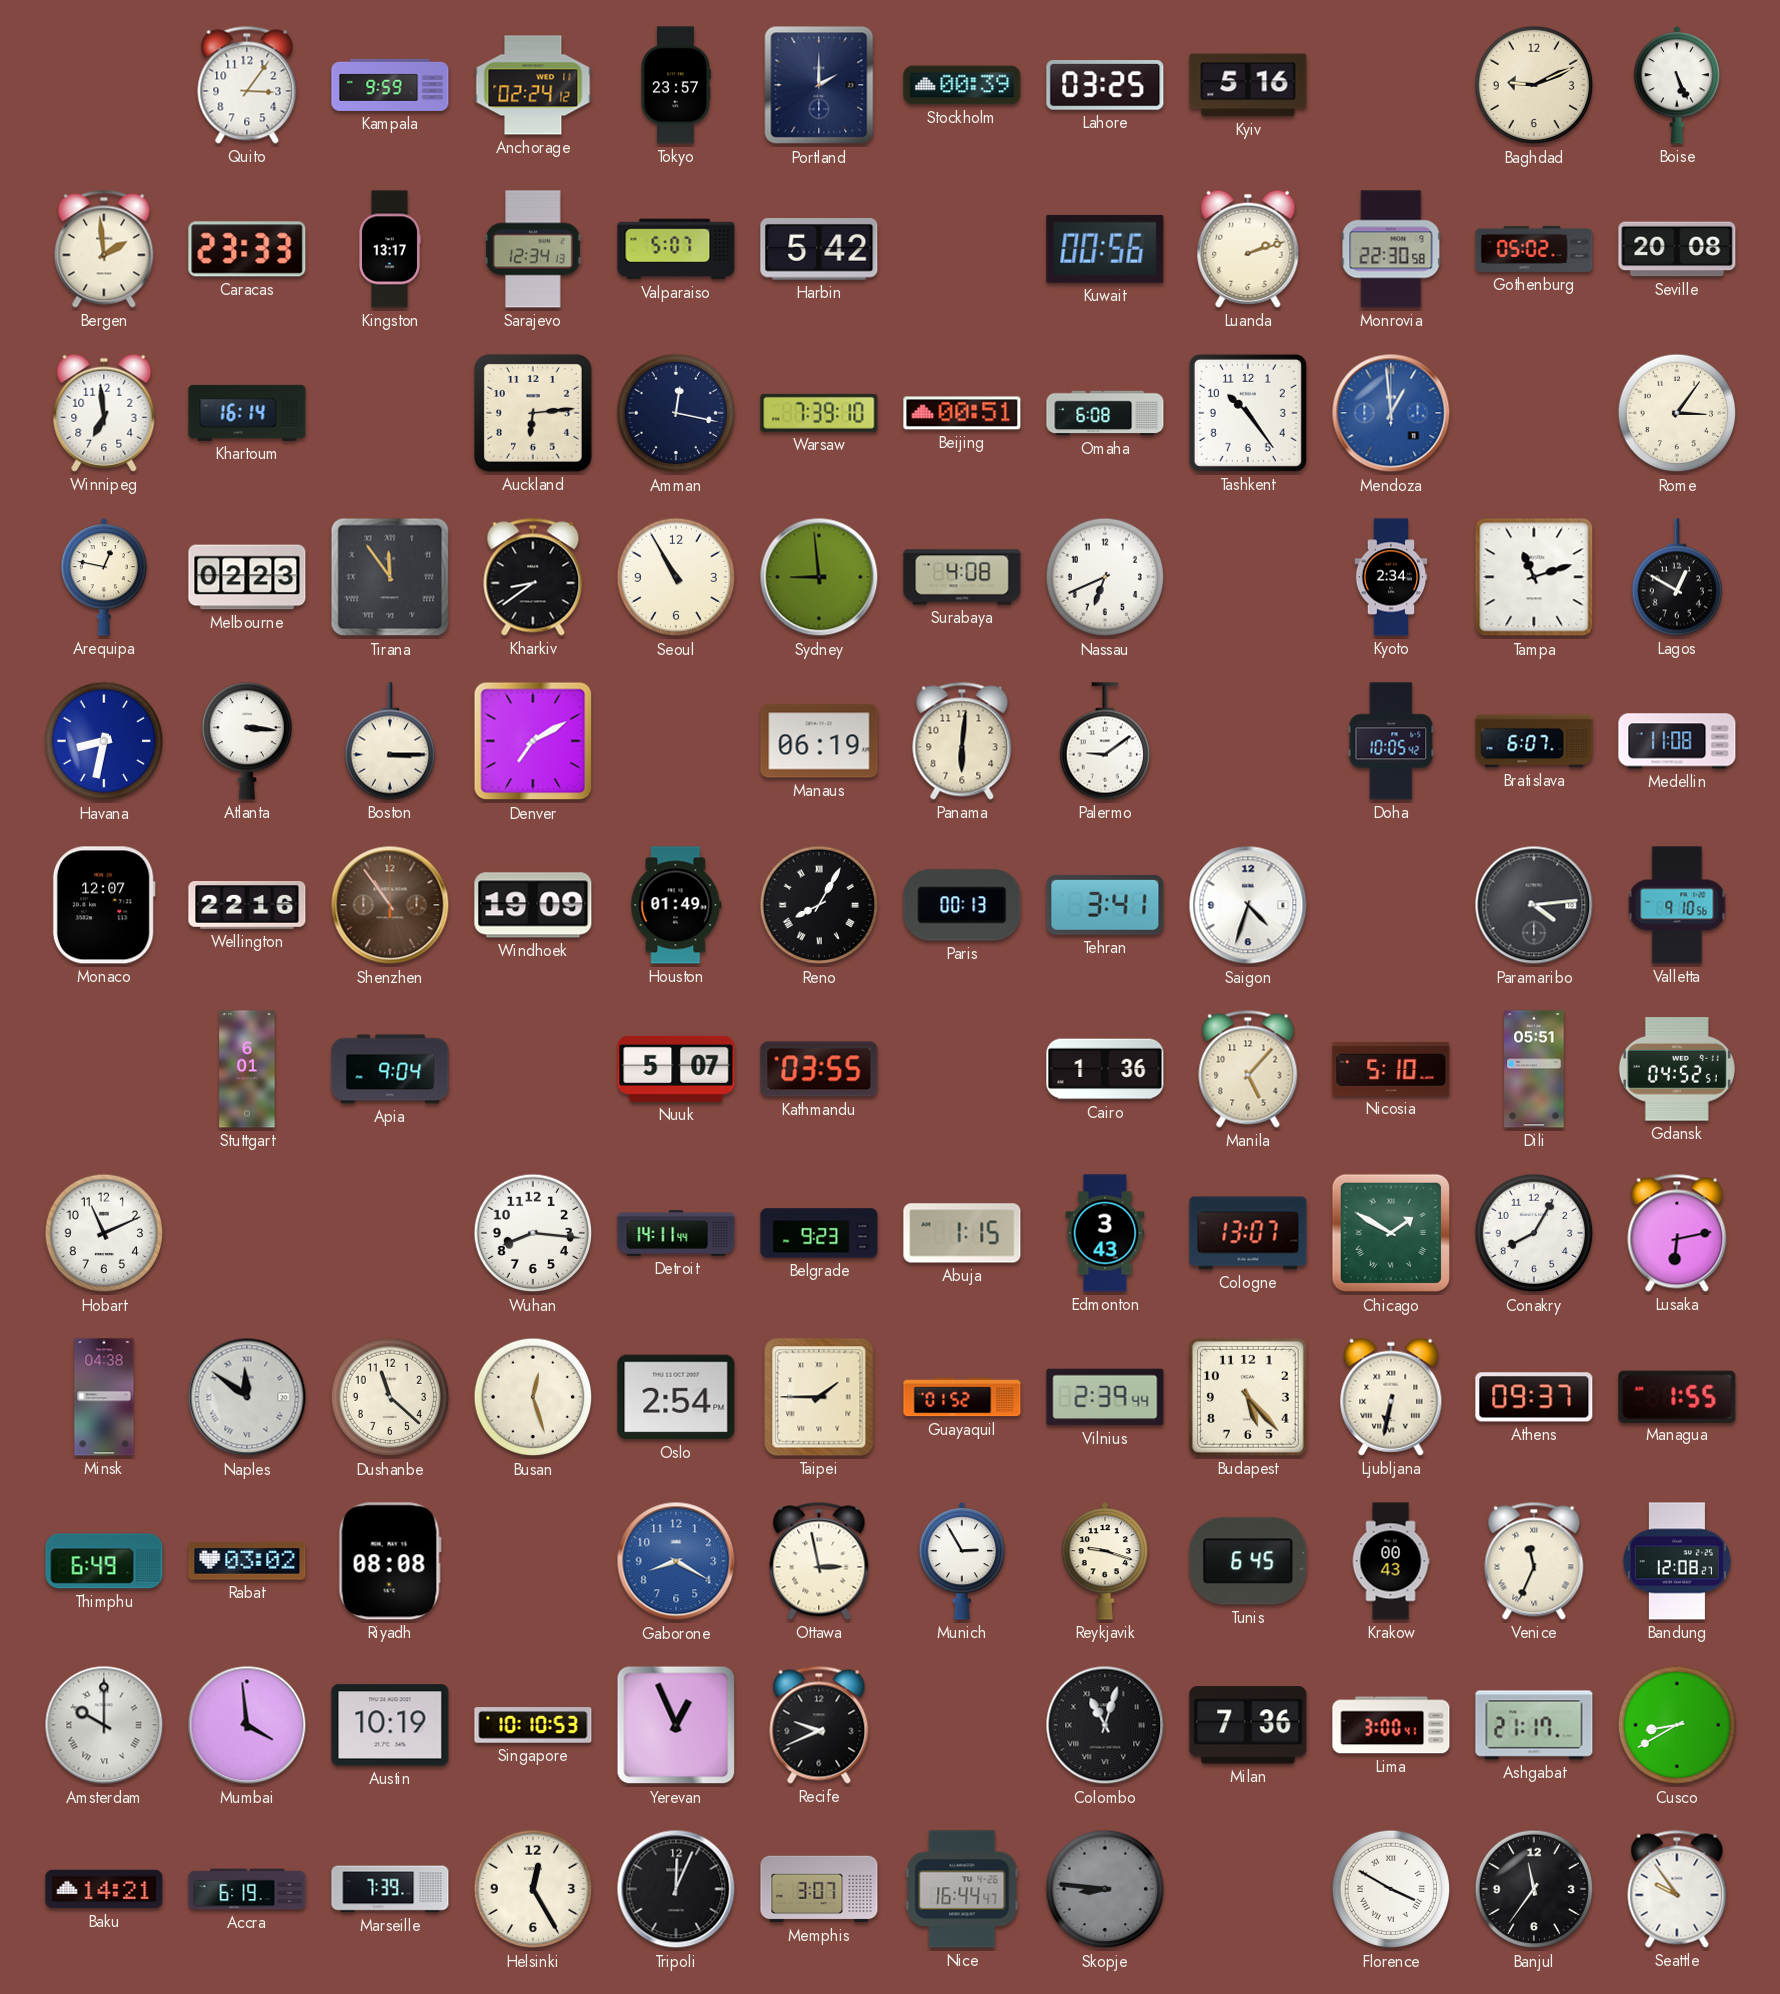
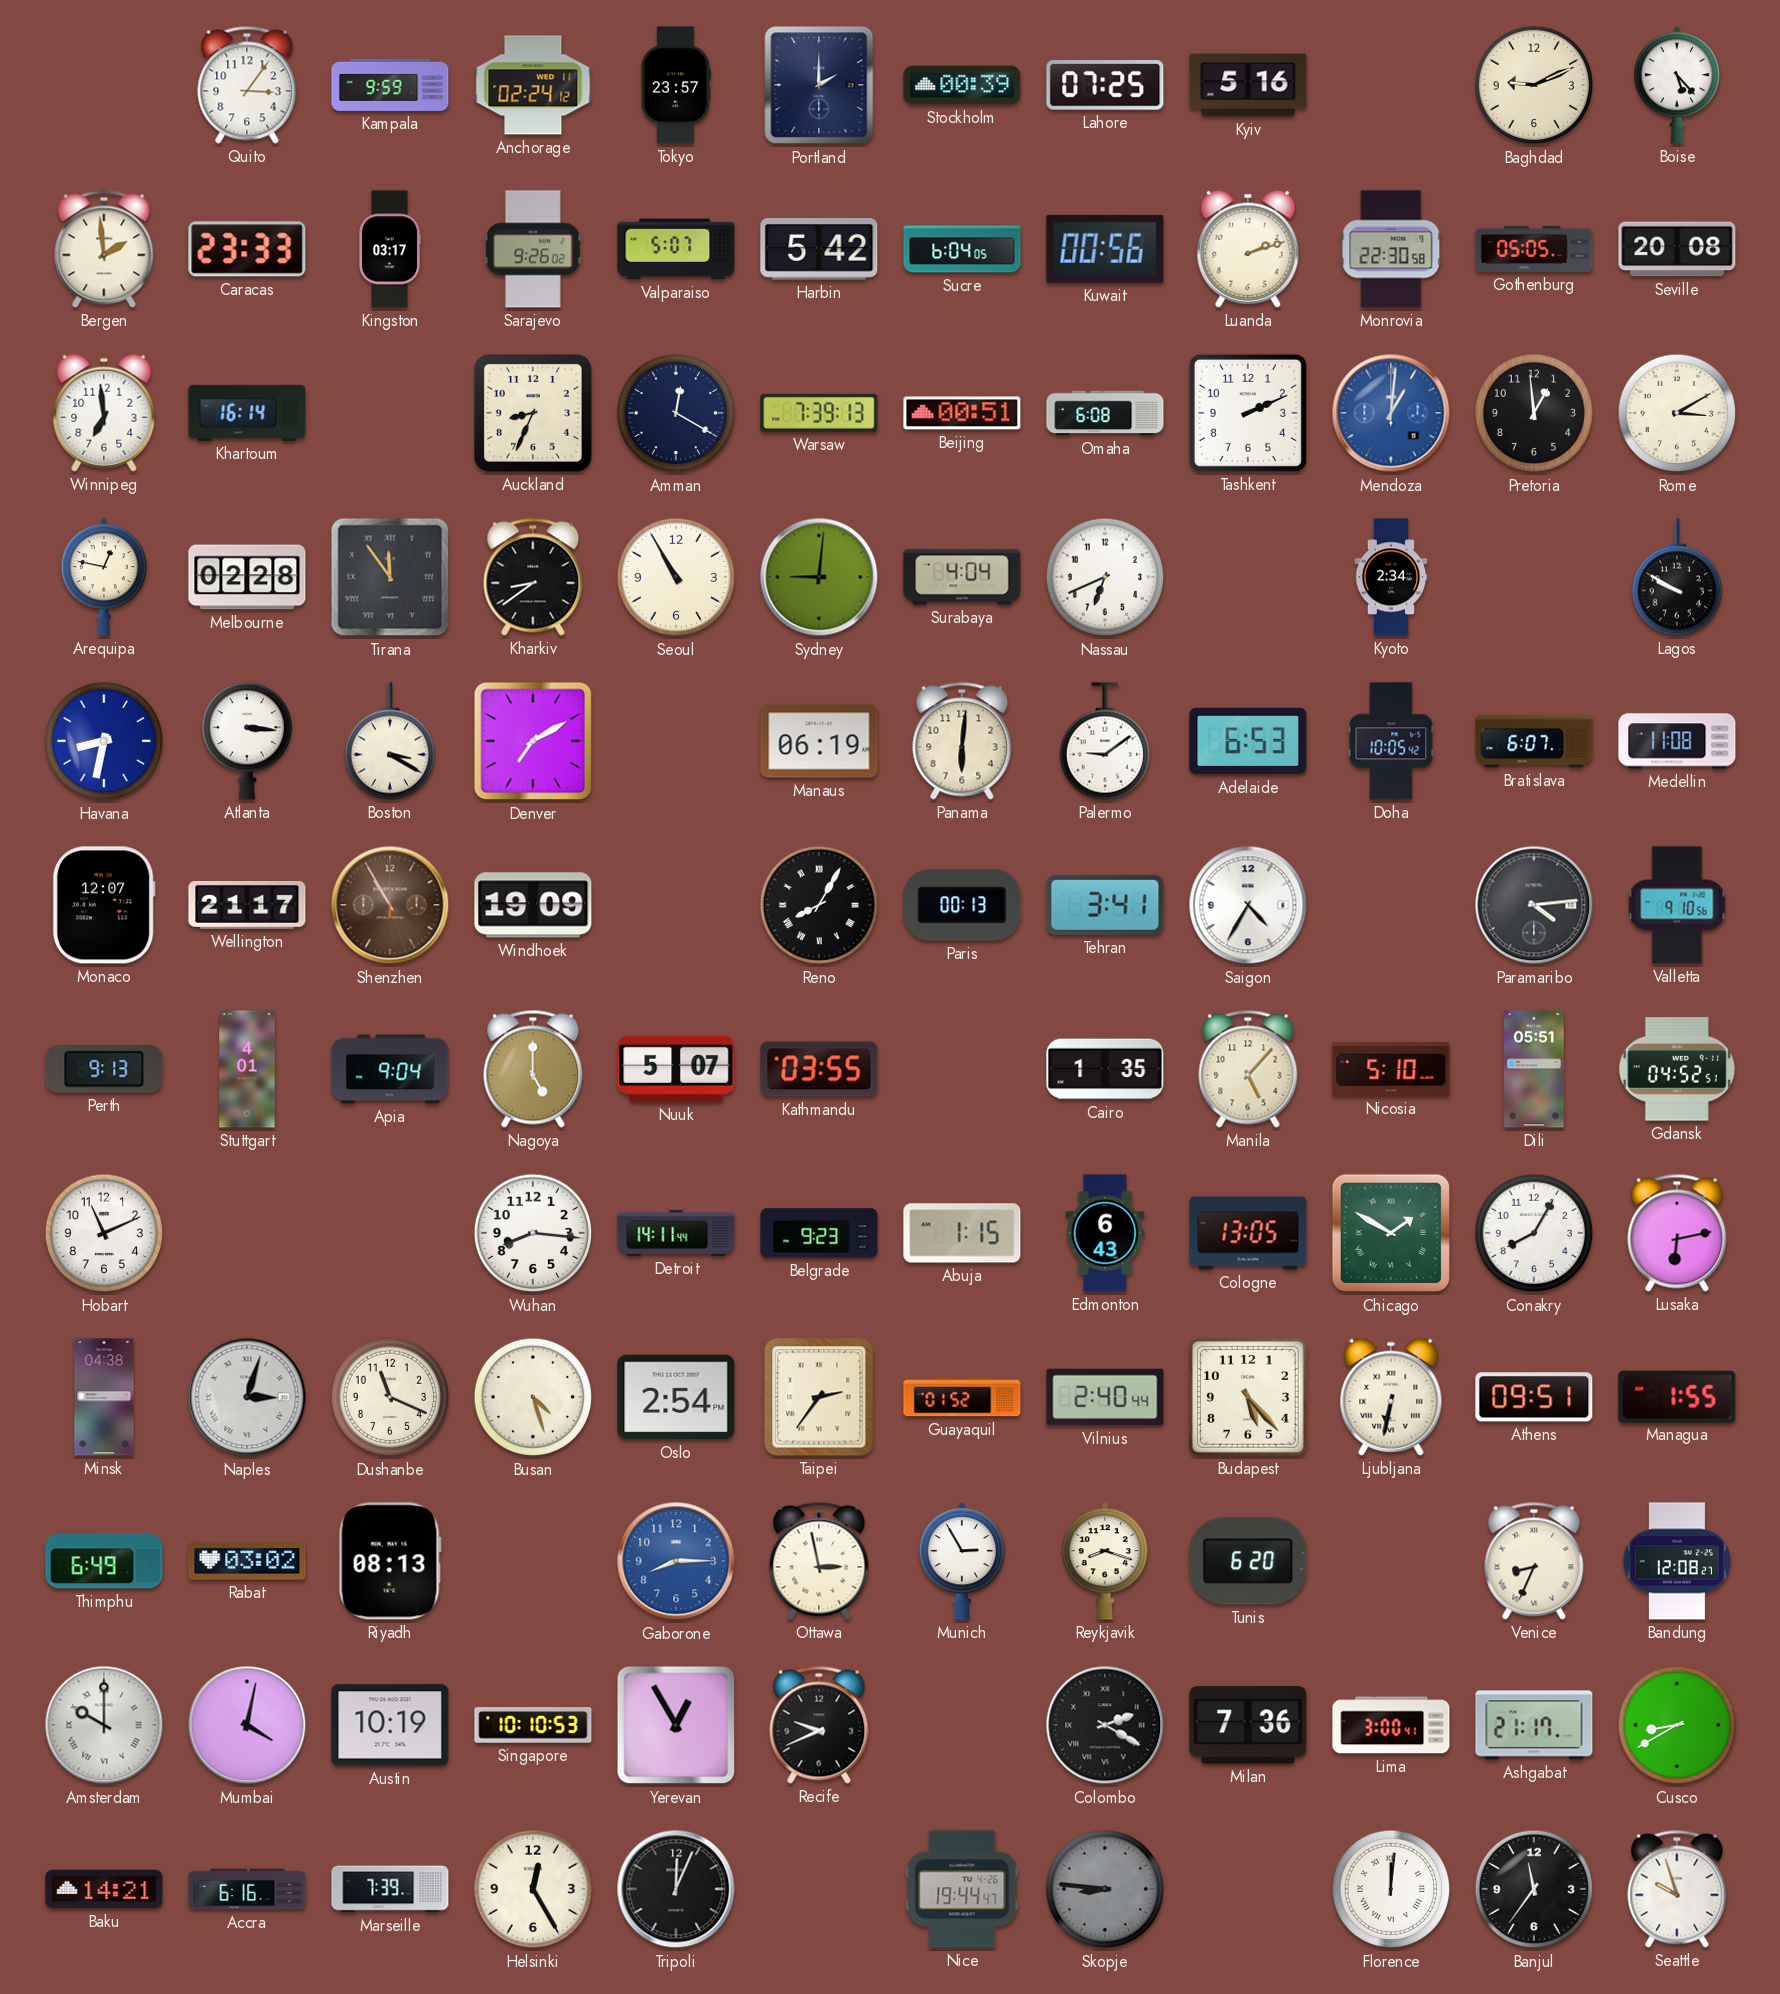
Lahore: 03:25 -> 07:25
Boise: 5:26 -> 5:23
Kingston: 13:17 -> 03:17
Sarajevo: 12:34 -> 9:26
Sucre: none -> 6:04
Gothenburg: 05:02 -> 05:05
Auckland: 6:14 -> 8:34
Amman: 12:17 -> 12:20
Warsaw: 7:39:10 -> 7:39:13
Tashkent: 10:24 -> 2:11
Mendoza: 12:59 -> 1:01
Pretoria: none -> 12:59
Rome: 3:06 -> 3:10
Melbourne: 02:23 -> 02:28
Sydney: 8:59 -> 9:01
Surabaya: 4:08 -> 4:04
Tampa: 11:12 -> none
Lagos: 12:50 -> 9:50
Boston: 3:15 -> 3:20
Adelaide: none -> 6:53
Wellington: 22:16 -> 21:17
Shenzhen: 10:54 -> 10:55
Houston: 01:49 -> none
Saigon: 4:33 -> 4:35
Perth: none -> 9:13
Stuttgart: 6:01 -> 4:01
Nagoya: none -> 5:00
Cairo: 1:36 -> 1:35
Edmonton: 3:43 -> 6:43
Cologne: 13:07 -> 13:05
Naples: 11:51 -> 3:03
Dushanbe: 11:22 -> 11:19
Busan: 12:27 -> 4:27
Taipei: 1:45 -> 2:36
Vilnius: 2:39 -> 2:40
Athens: 09:37 -> 09:51
Riyadh: 08:08 -> 08:13
Gaborone: 8:20 -> 8:15
Reykjavik: 9:18 -> 8:18
Tunis: 6:45 -> 6:20
Krakow: 00:43 -> none
Venice: 11:34 -> 8:34
Mumbai: 3:59 -> 4:02
Yerevan: 12:56 -> 12:55
Colombo: 11:03 -> 2:20
Accra: 6:19 -> 6:16
Memphis: 3:07 -> none
Nice: 16:44 -> 19:44
Florence: 3:50 -> 12:01
Seattle: 9:54 -> 9:57
